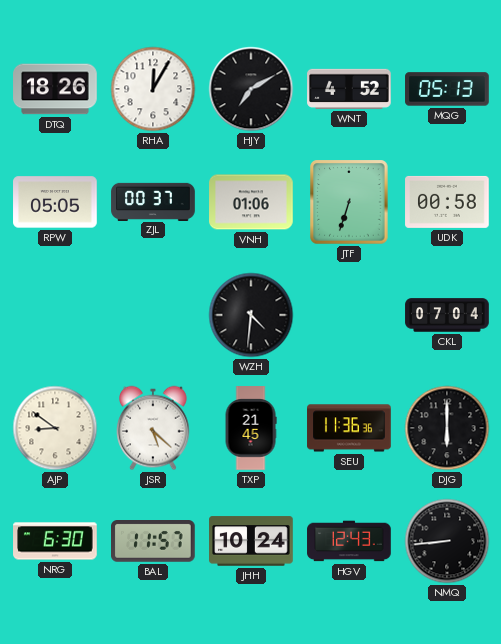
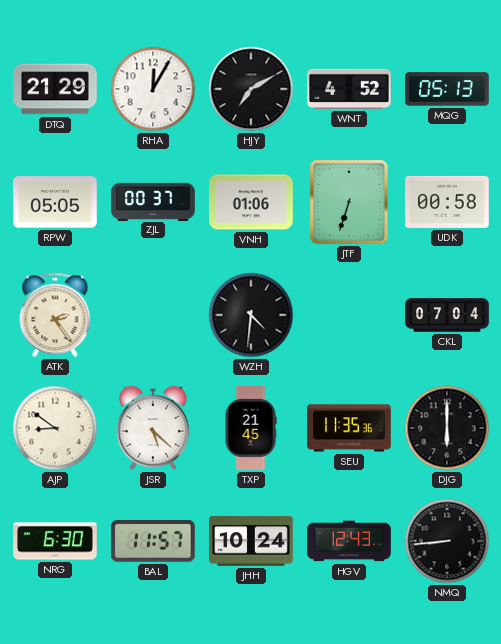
DTQ: 18:26 -> 21:29
ATK: none -> 2:24
SEU: 11:36 -> 11:35
